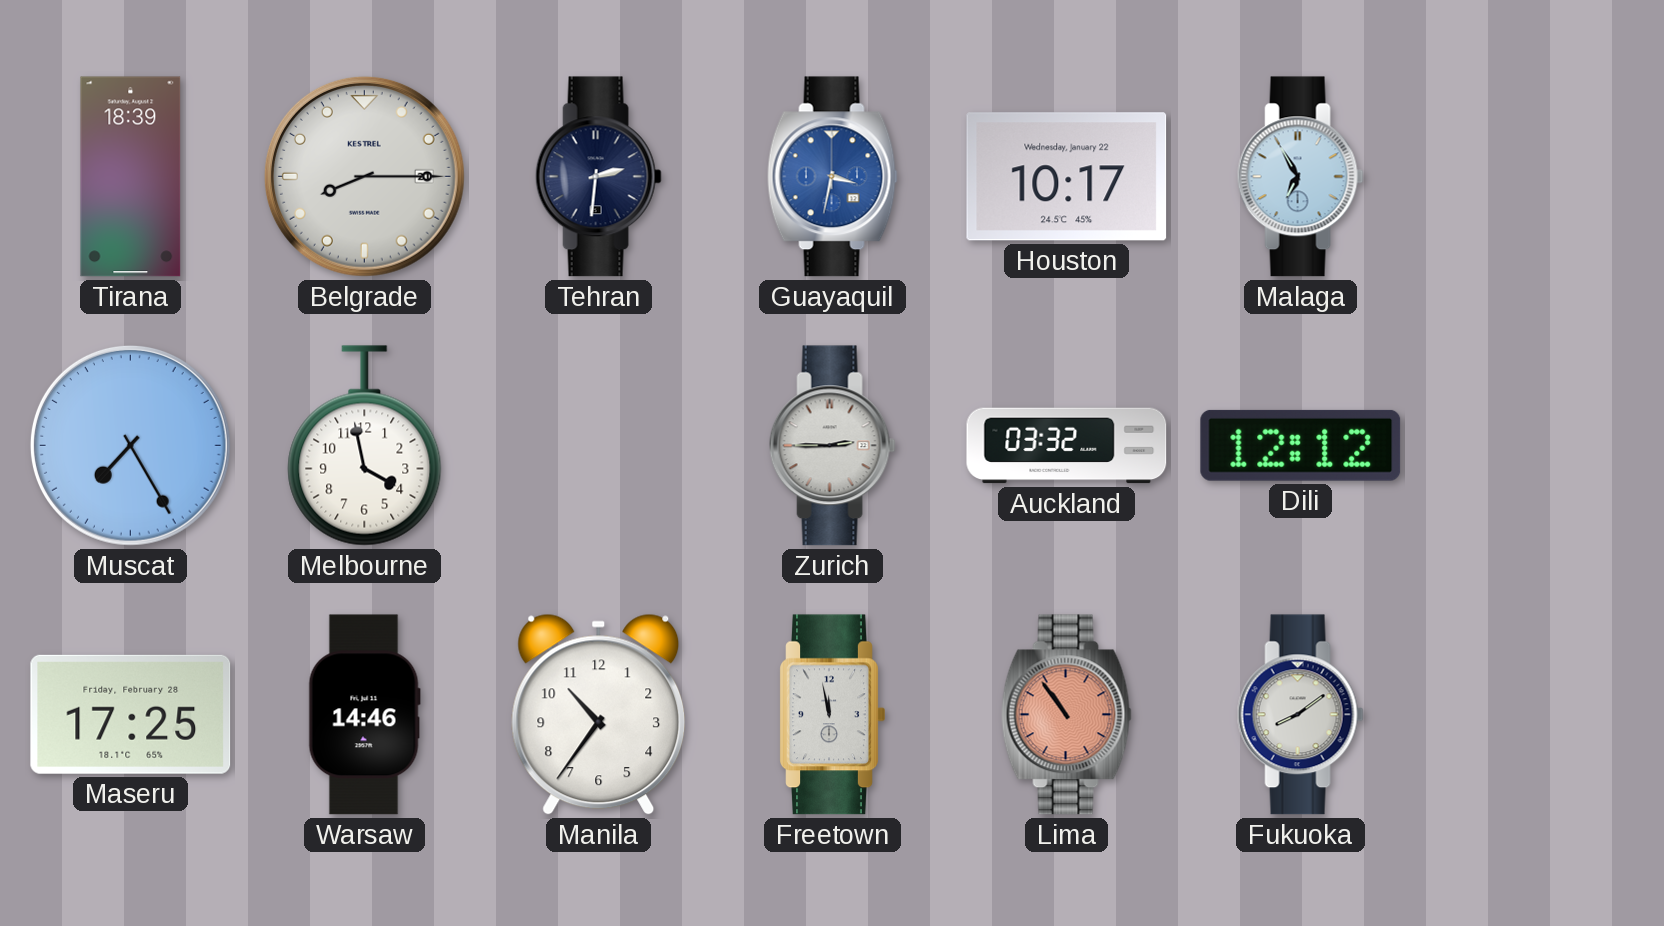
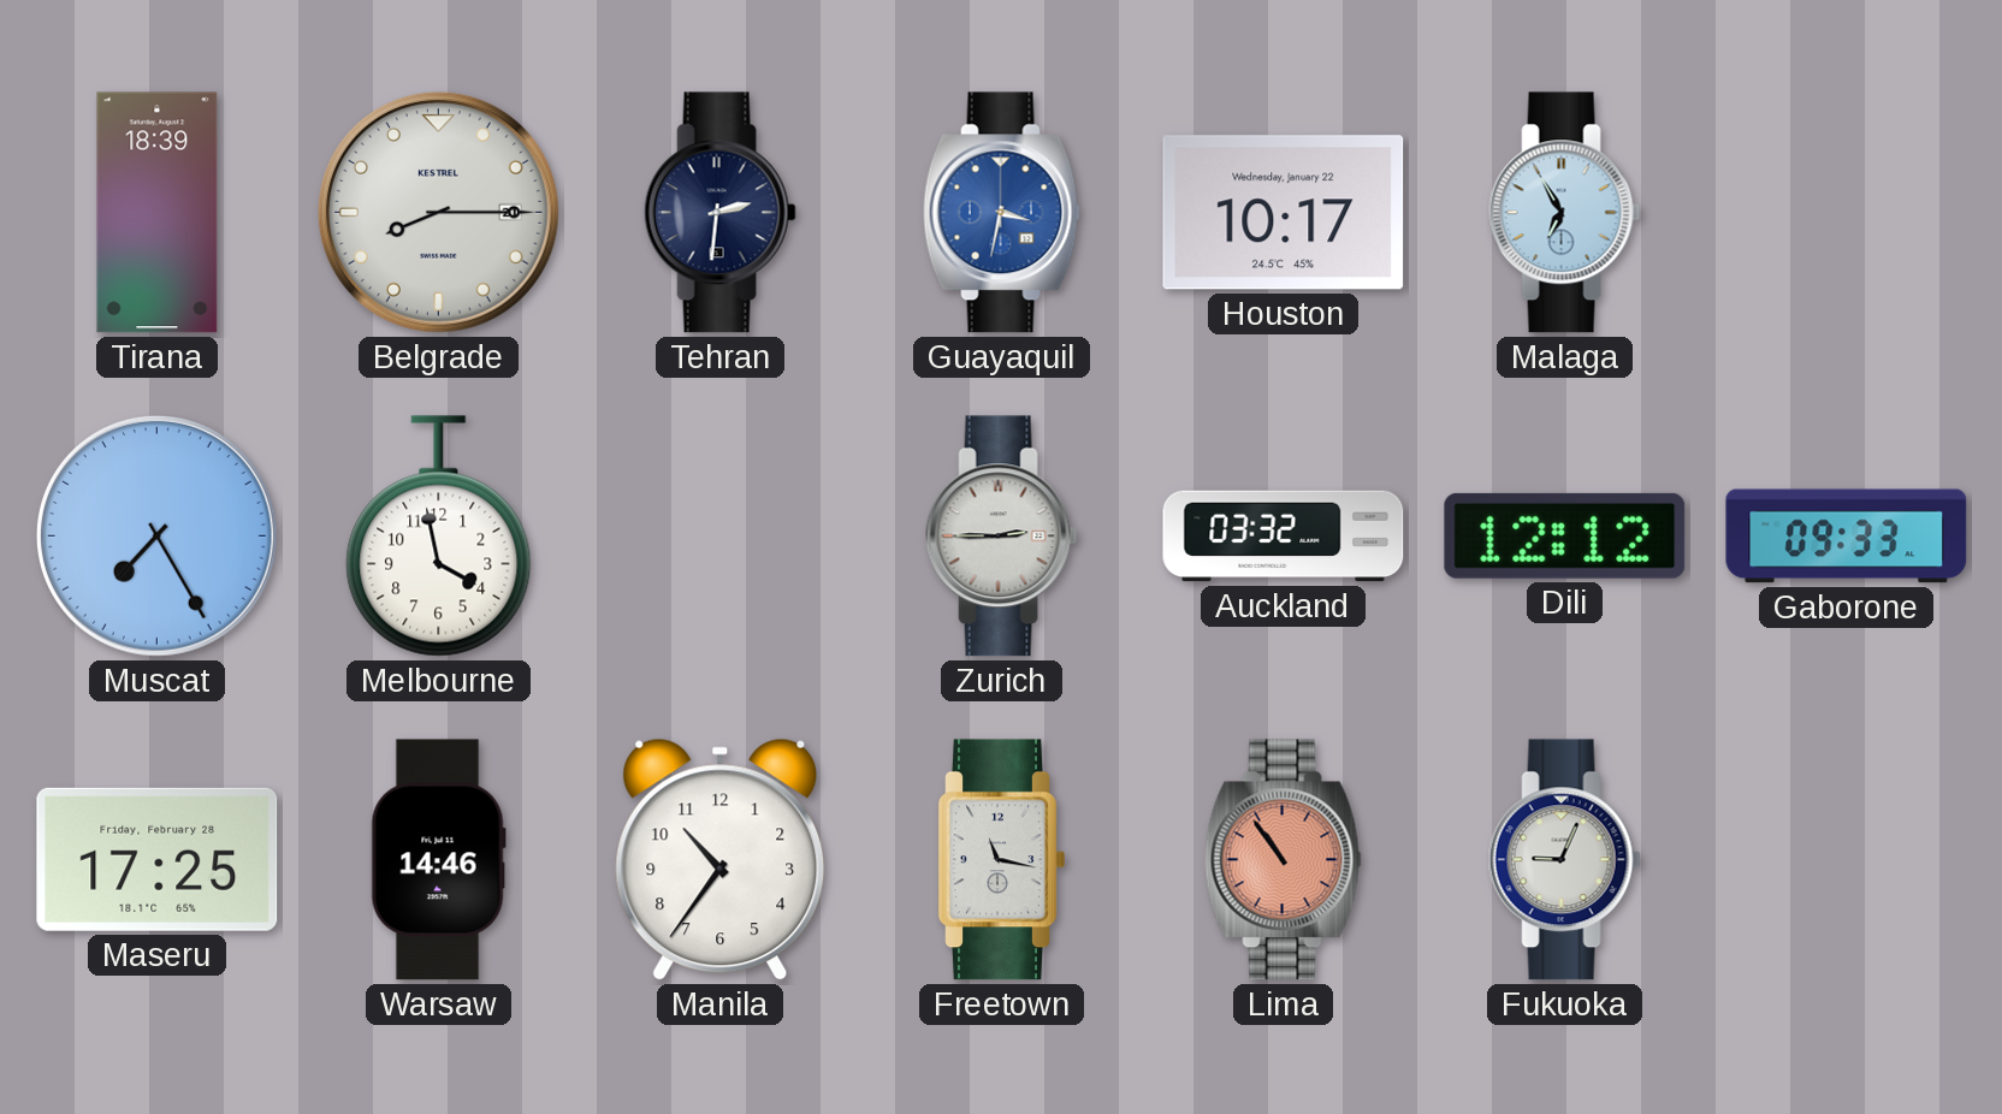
Gaborone: none -> 09:33
Freetown: 11:58 -> 11:17
Fukuoka: 8:09 -> 9:04
